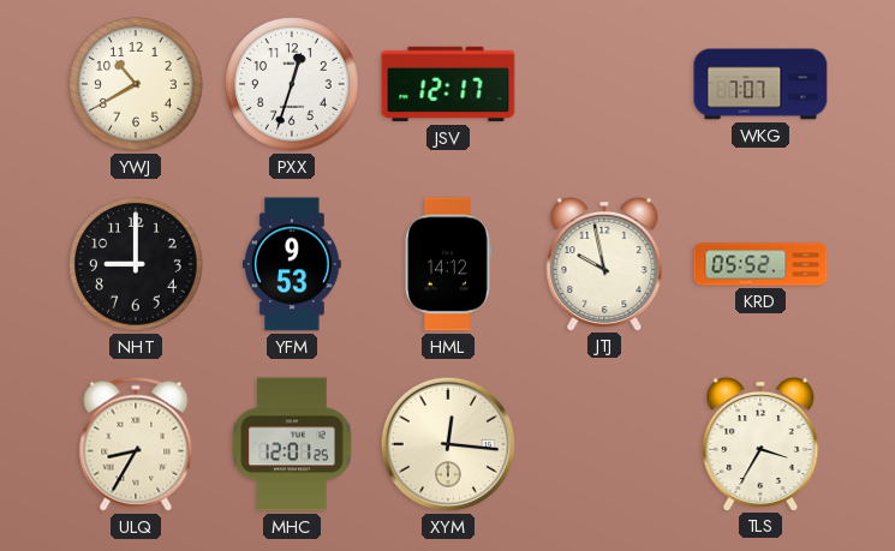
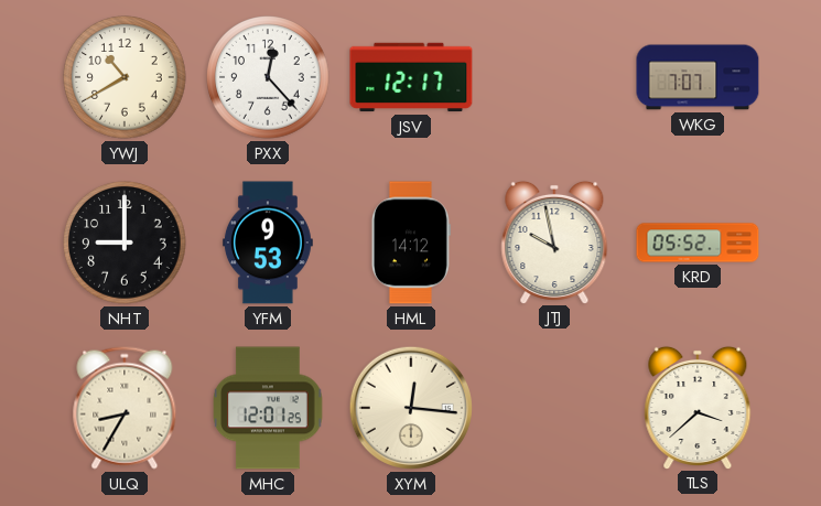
PXX: 12:33 -> 12:23
TLS: 3:35 -> 3:38
